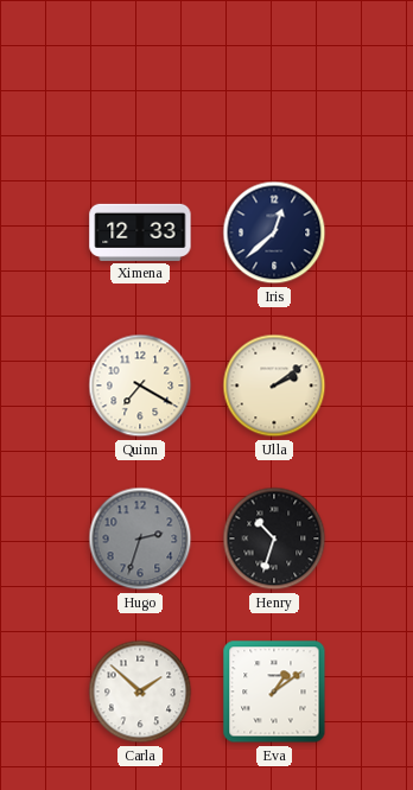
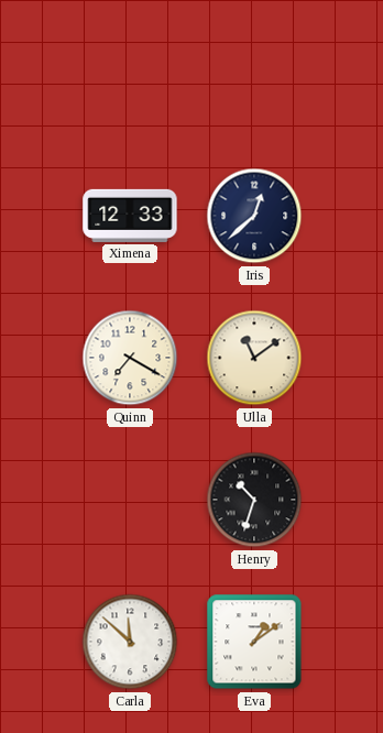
Ulla: 2:09 -> 11:09
Hugo: 2:33 -> none
Carla: 1:52 -> 11:52
